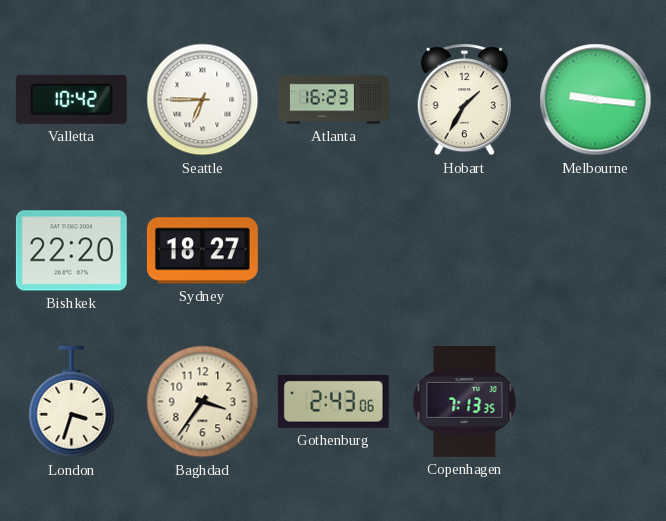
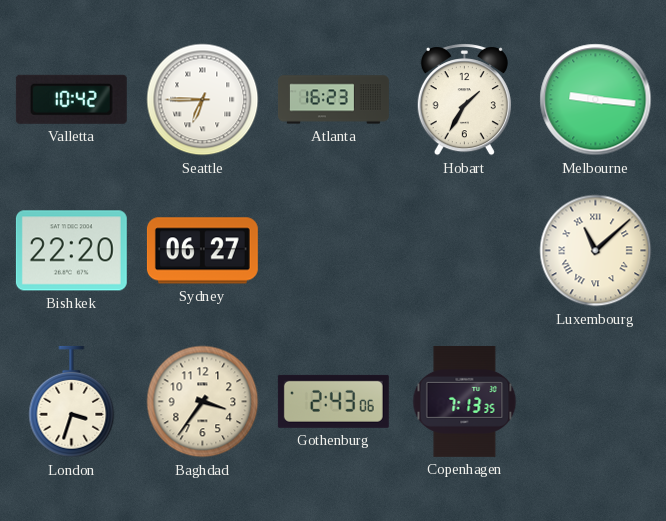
Sydney: 18:27 -> 06:27
Luxembourg: none -> 11:08
